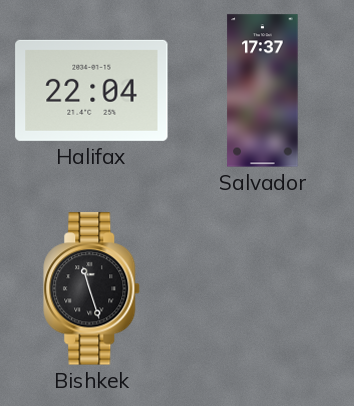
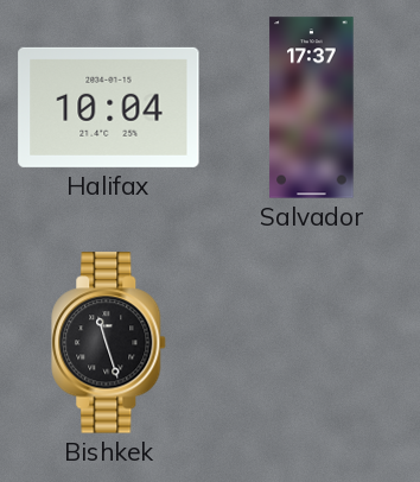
Halifax: 22:04 -> 10:04
